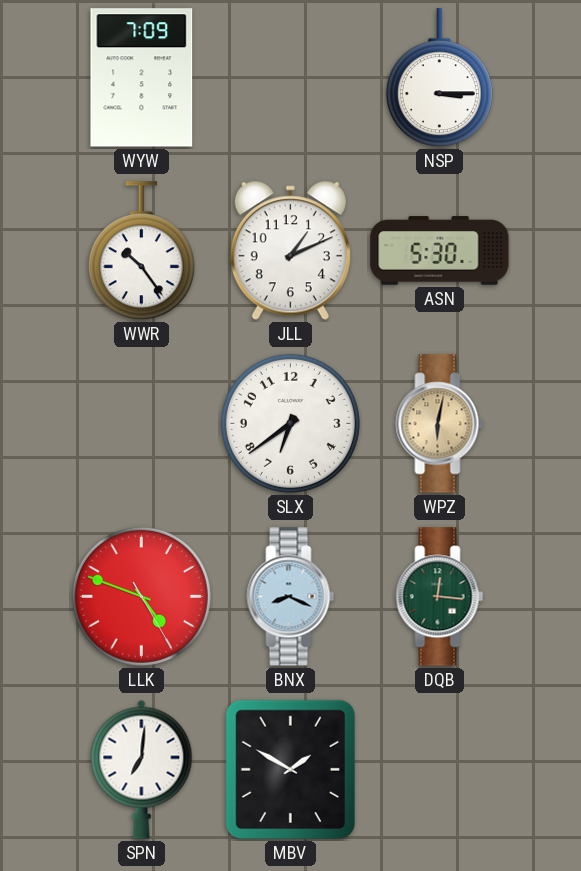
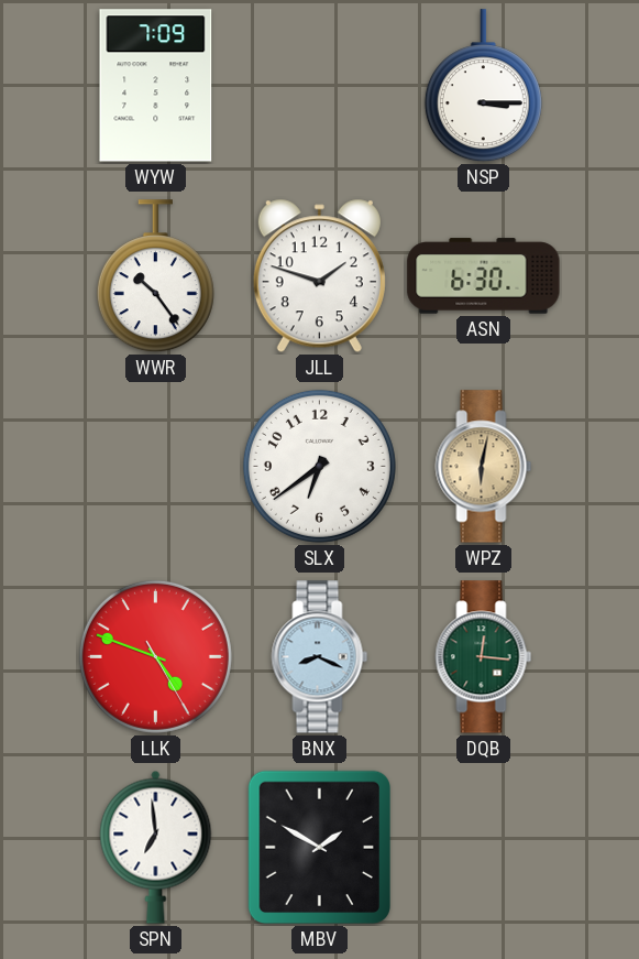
JLL: 1:11 -> 1:48
ASN: 5:30 -> 6:30
SPN: 7:01 -> 6:59
